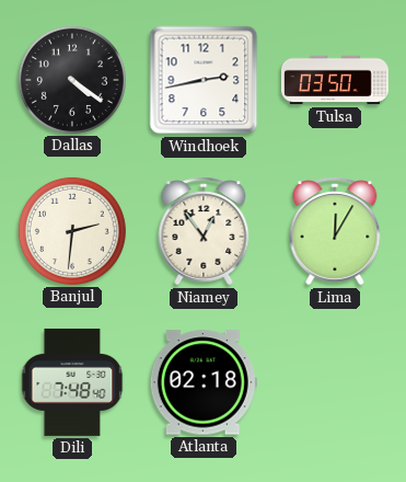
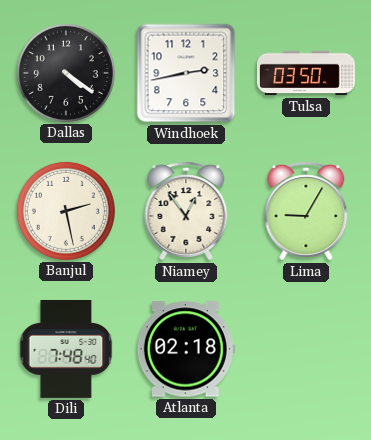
Banjul: 2:31 -> 2:28
Lima: 12:05 -> 9:05
